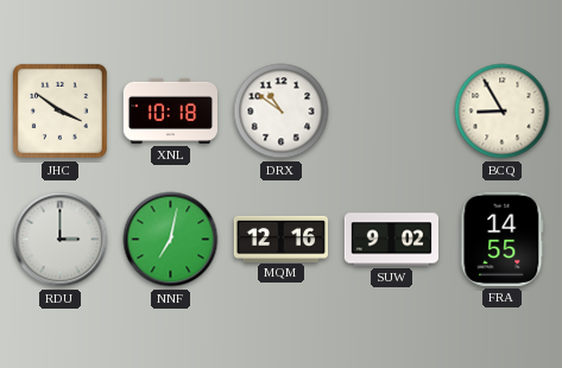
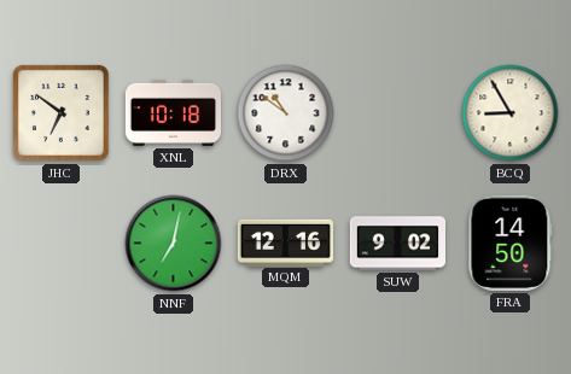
JHC: 3:51 -> 6:51
RDU: 3:00 -> none
FRA: 14:55 -> 14:50
